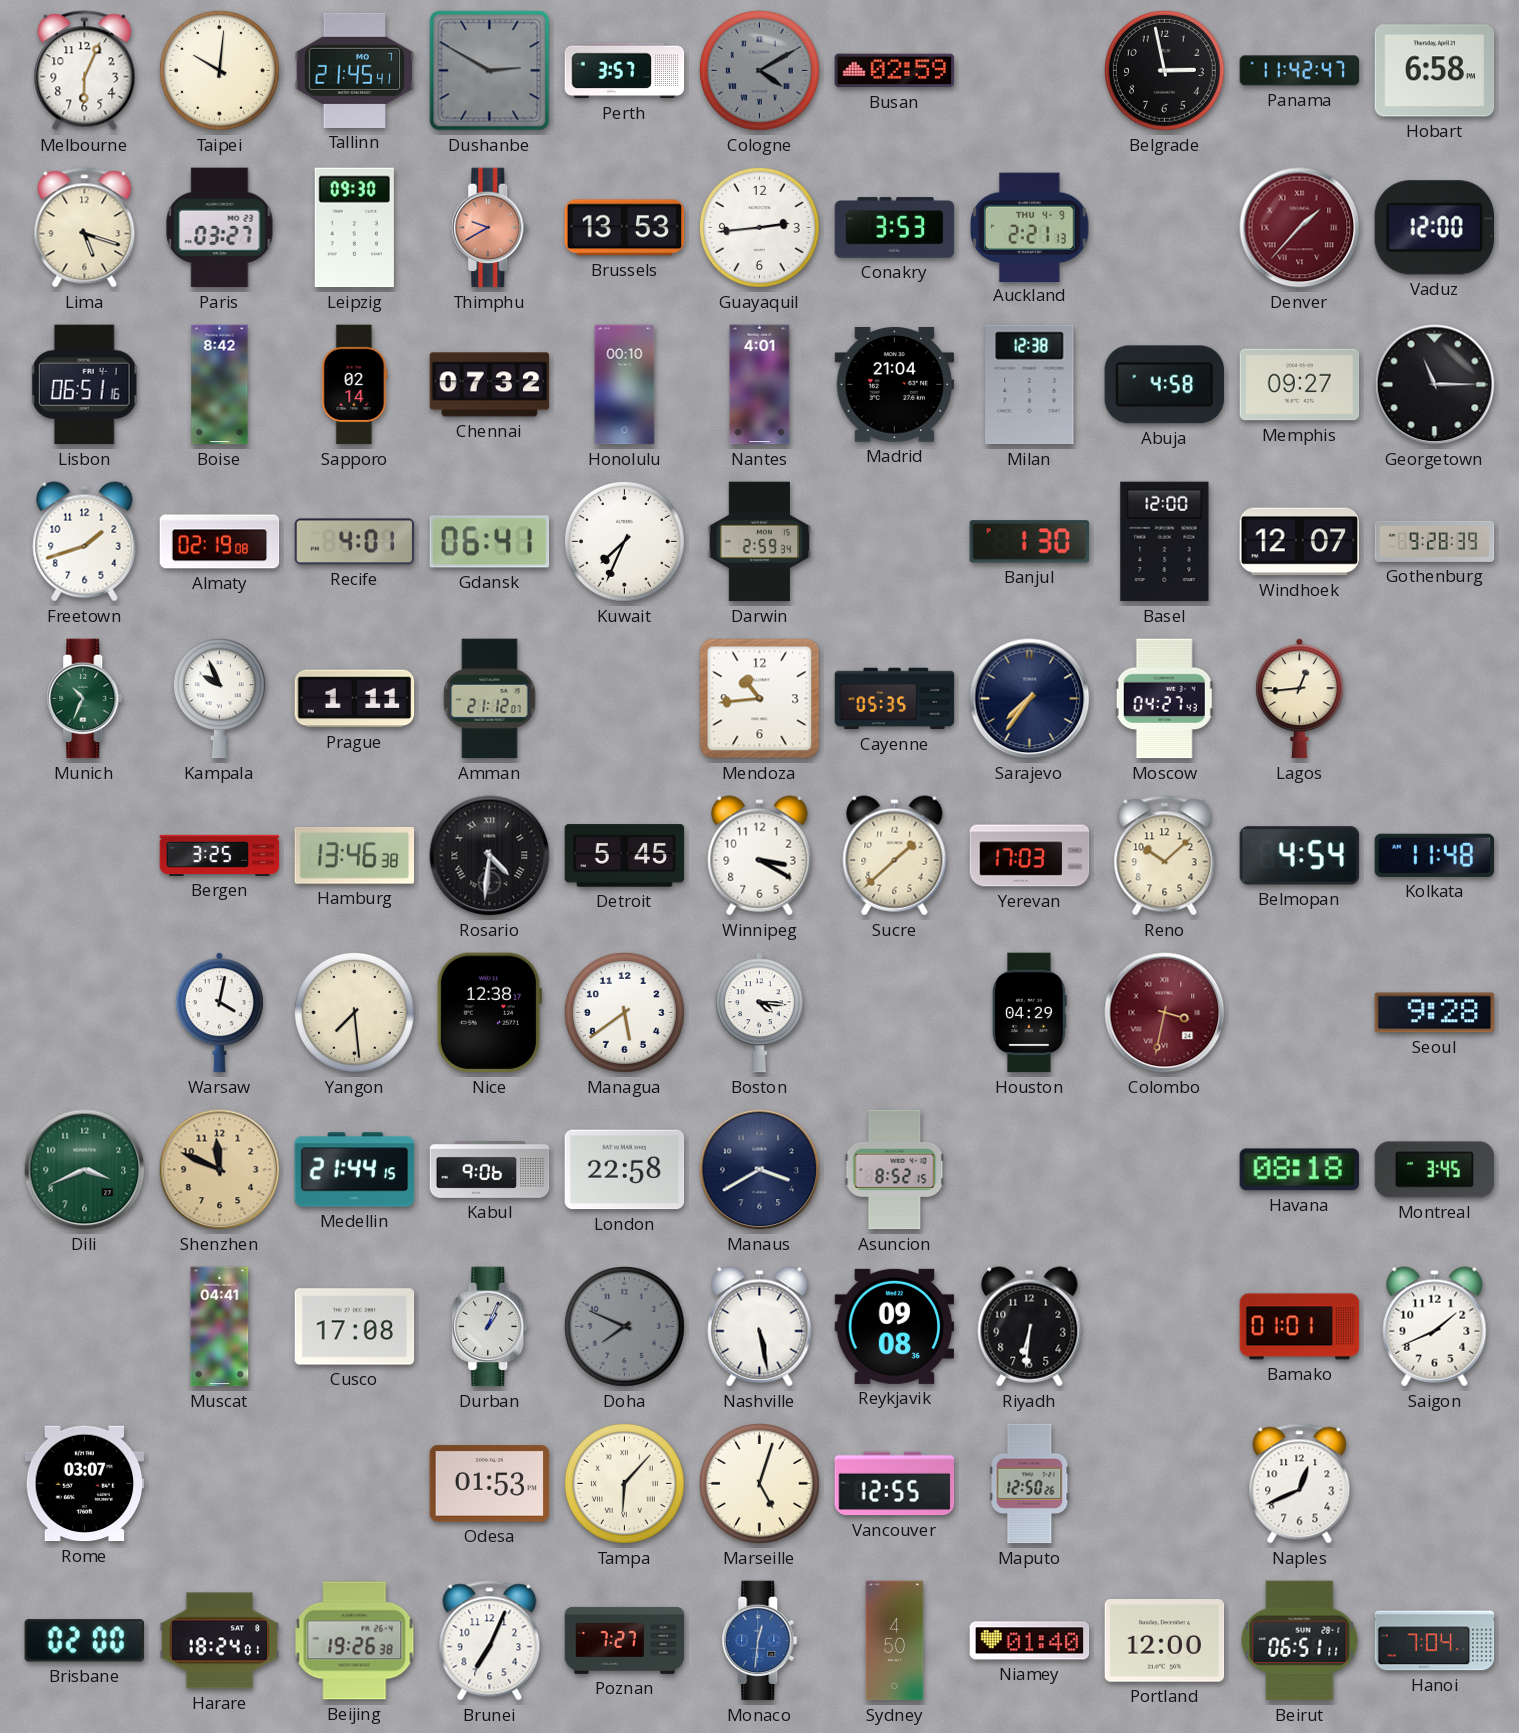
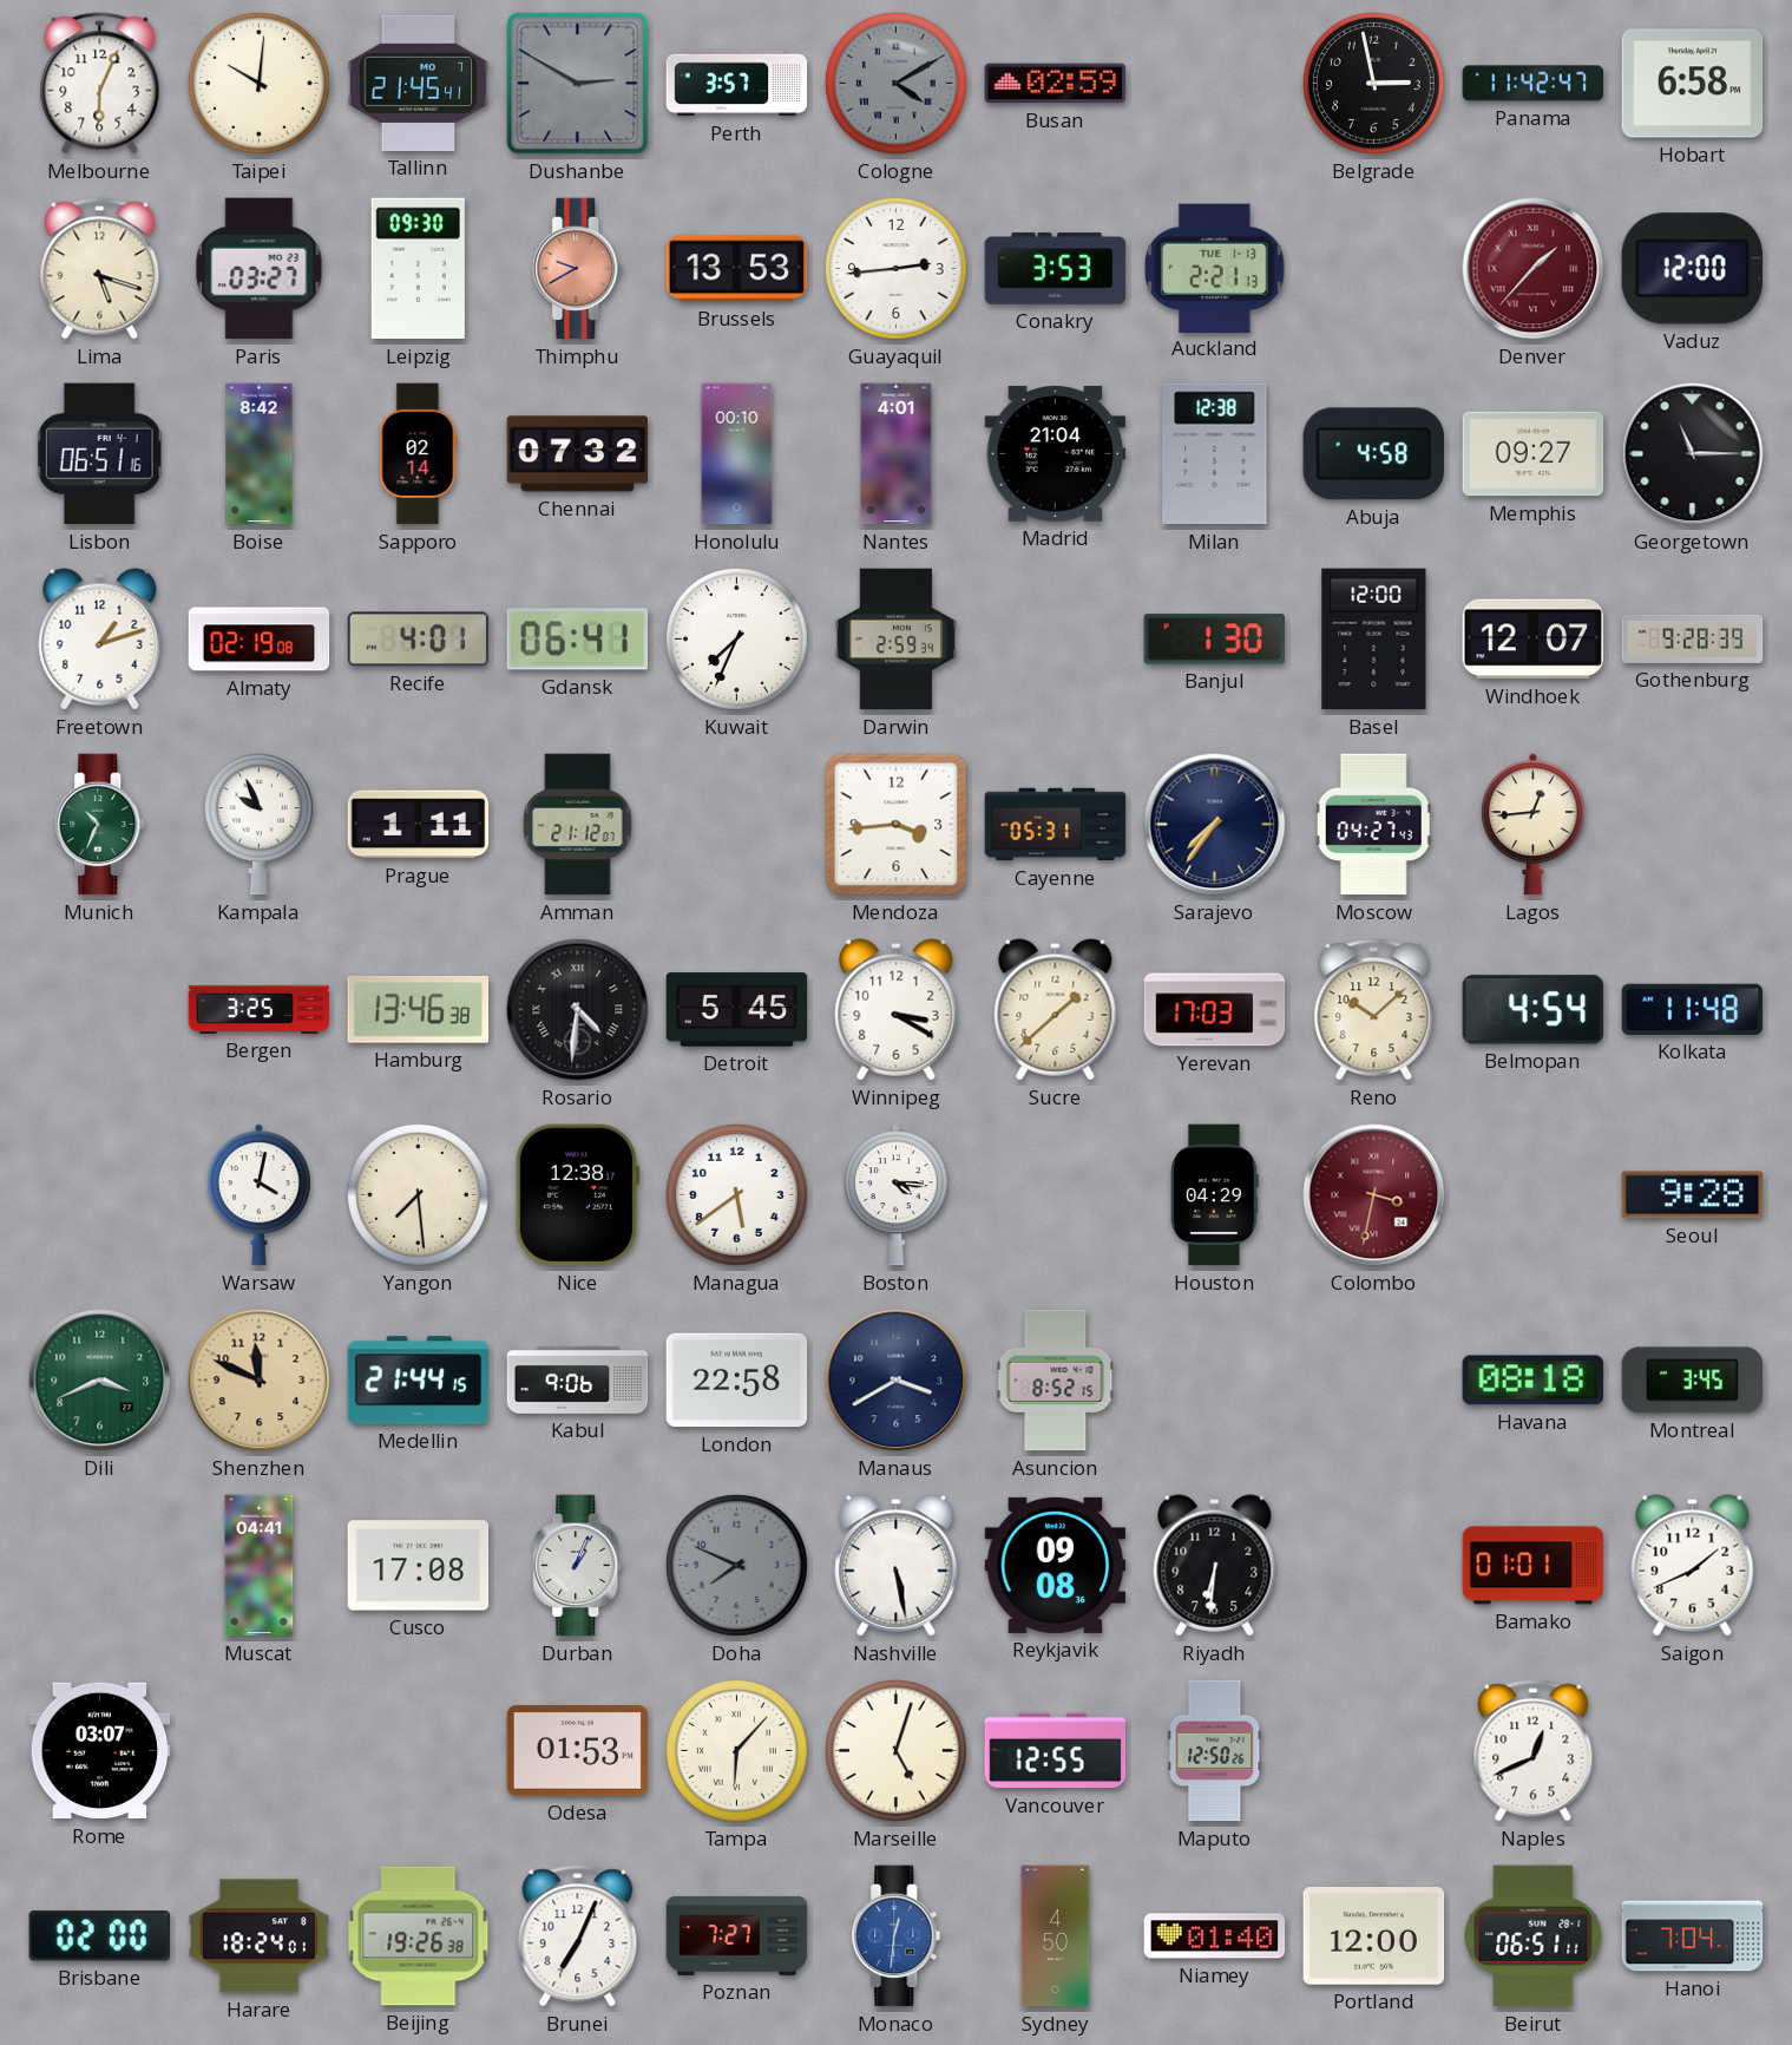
Auckland date: THU 4-9 -> TUE 1-13
Freetown: 1:42 -> 1:12
Mendoza: 10:44 -> 3:44
Cayenne: 05:35 -> 05:31
